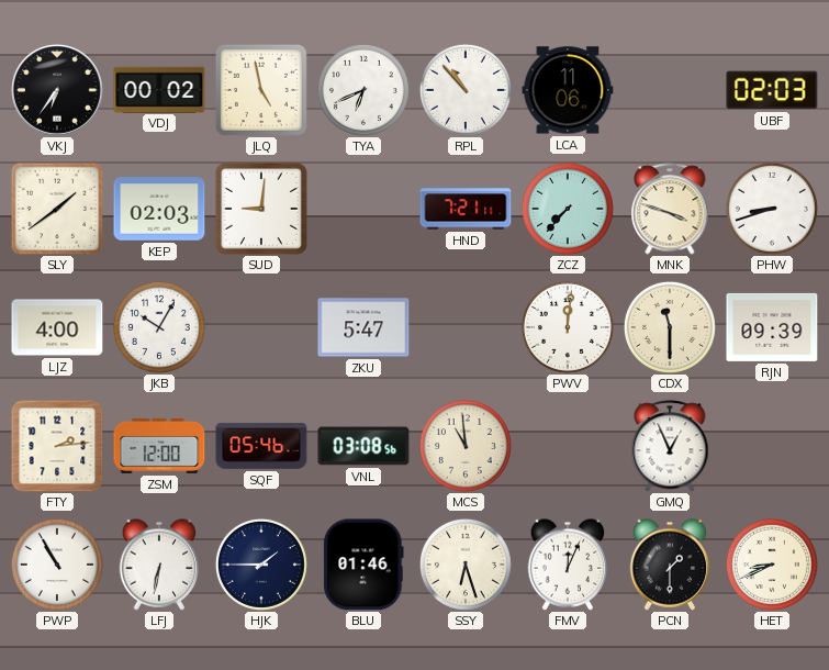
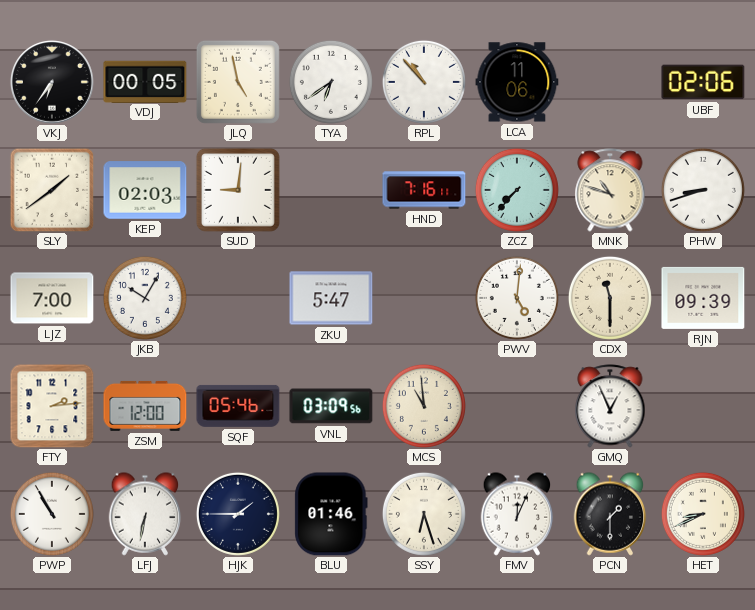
VDJ: 00:02 -> 00:05
TYA: 6:41 -> 6:39
UBF: 02:03 -> 02:06
HND: 7:21 -> 7:16
MNK: 3:48 -> 10:48
LJZ: 4:00 -> 7:00
PWV: 12:01 -> 5:01
VNL: 03:08 -> 03:09
